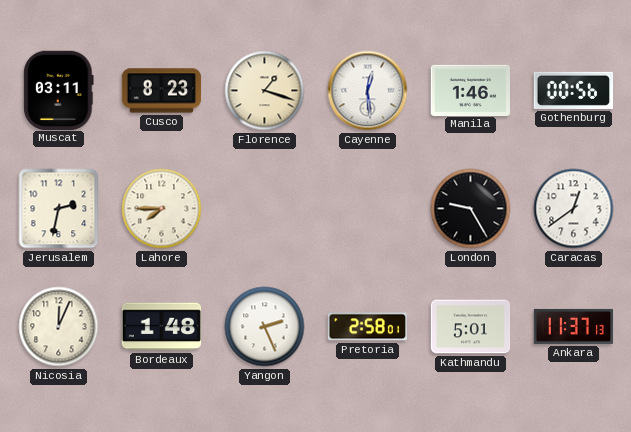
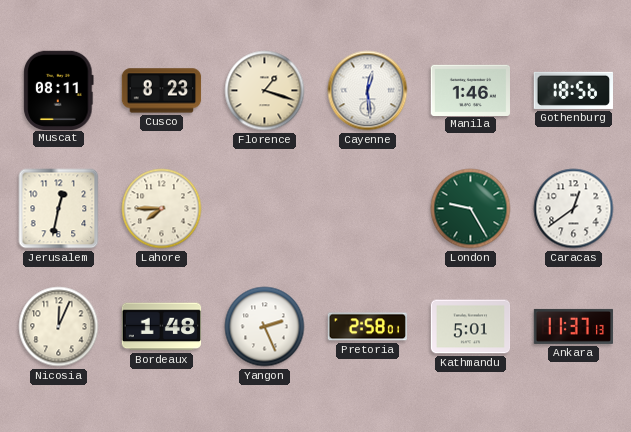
Muscat: 03:11 -> 08:11
Gothenburg: 00:56 -> 18:56
Jerusalem: 2:32 -> 12:32
London dial: black -> green
